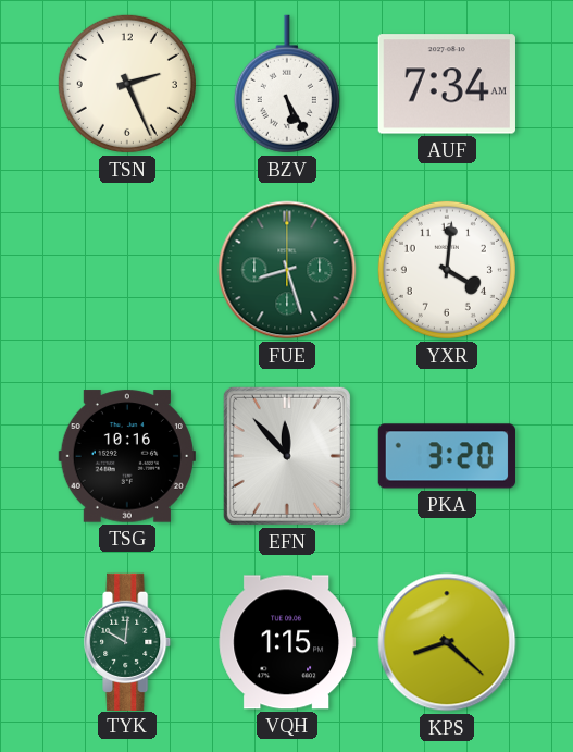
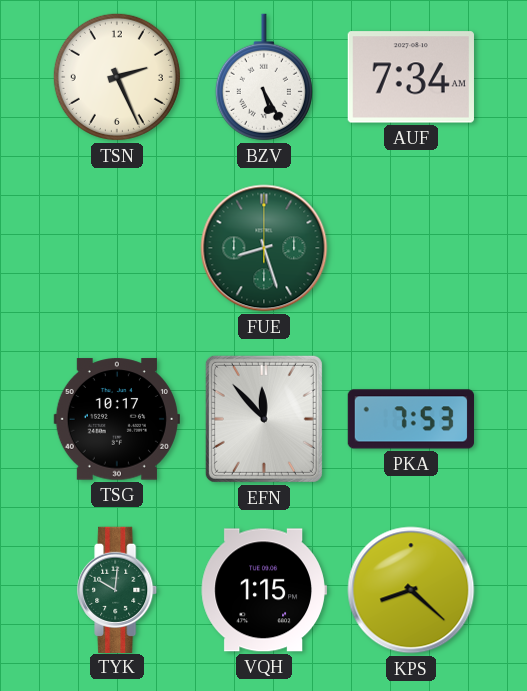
YXR: 4:01 -> none
TSG: 10:16 -> 10:17
PKA: 3:20 -> 7:53
